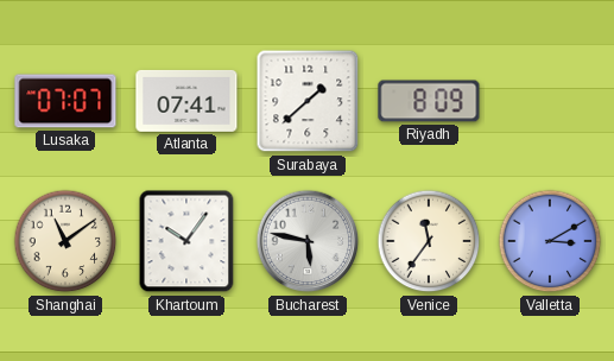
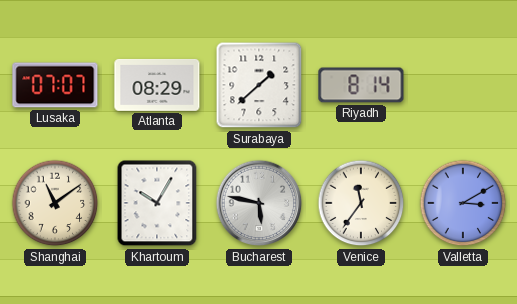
Atlanta: 07:41 -> 08:29
Riyadh: 8:09 -> 8:14
Khartoum: 10:06 -> 10:05
